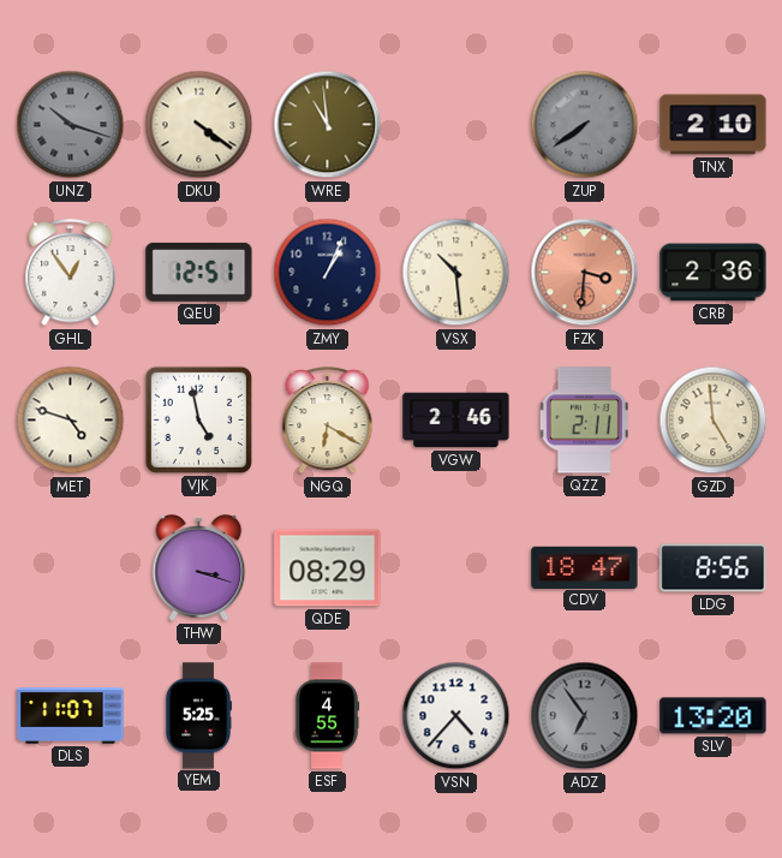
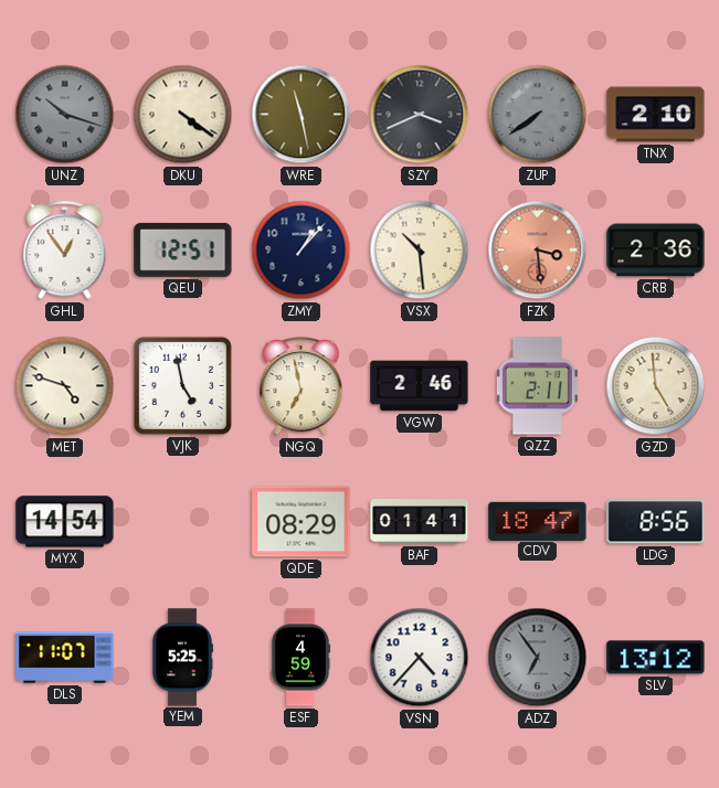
WRE: 10:59 -> 11:28
SZY: none -> 3:41
ZMY: 1:04 -> 1:07
FZK: 3:31 -> 3:29
NGQ: 6:20 -> 6:58
MYX: none -> 14:54
THW: 3:18 -> none
BAF: none -> 01:41
ESF: 4:55 -> 4:59
SLV: 13:20 -> 13:12
